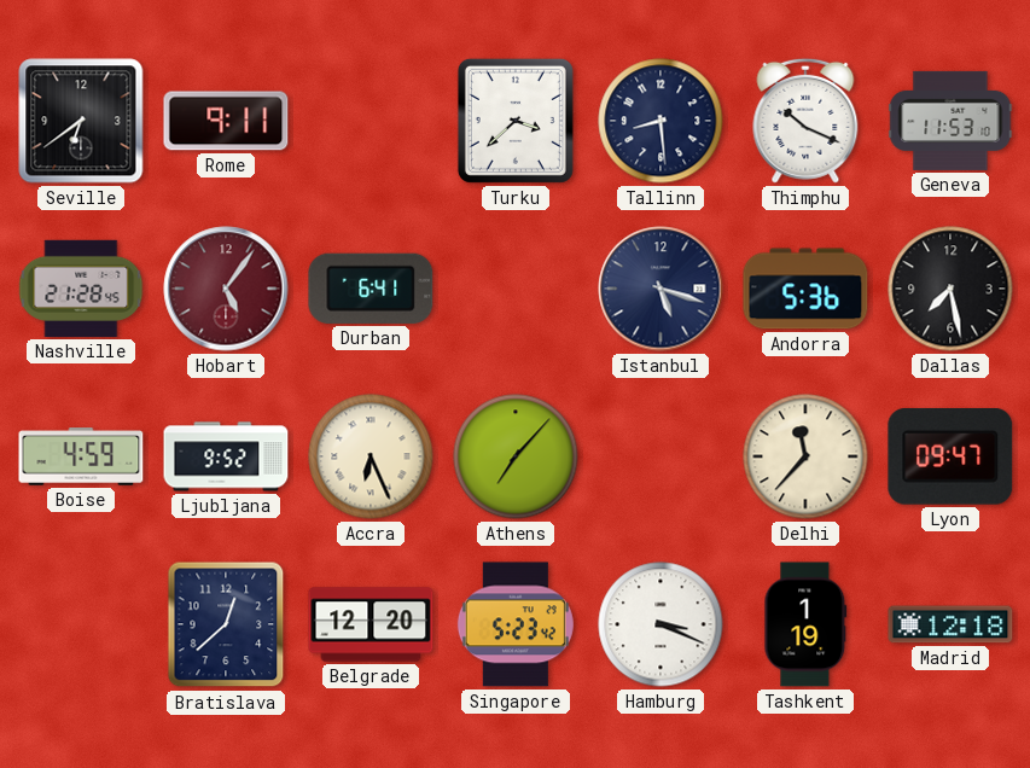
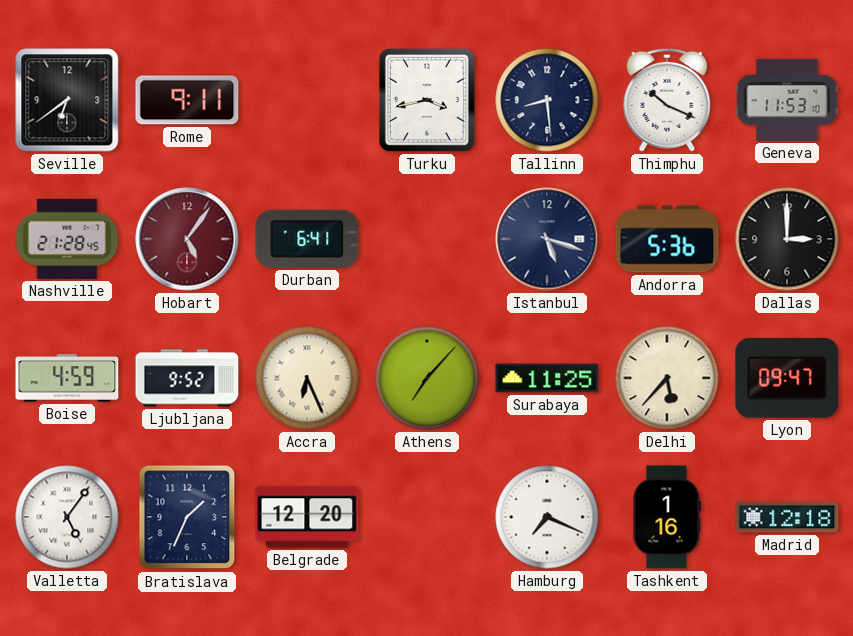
Turku: 3:38 -> 3:43
Dallas: 7:28 -> 3:00
Surabaya: none -> 11:25
Delhi: 11:37 -> 5:37
Valletta: none -> 5:06
Bratislava: 12:38 -> 1:34
Singapore: 5:23 -> none
Hamburg: 3:19 -> 7:19
Tashkent: 1:19 -> 1:16
